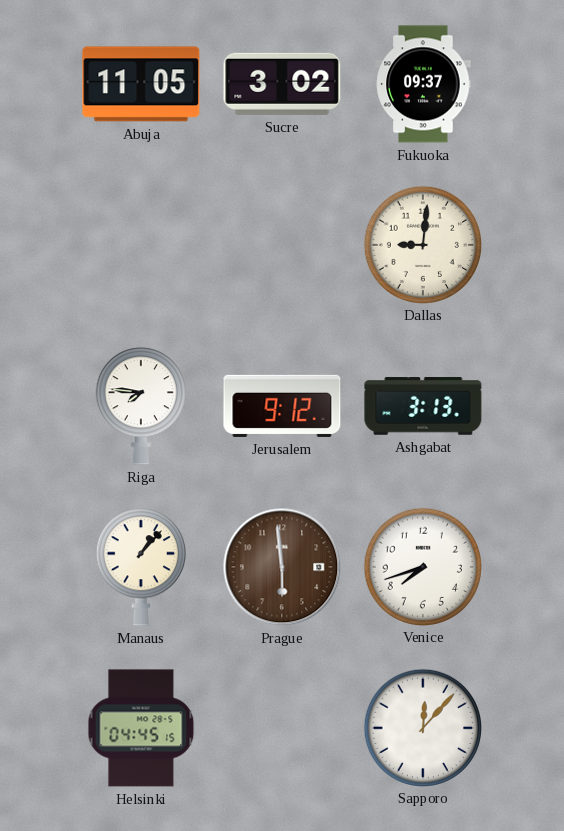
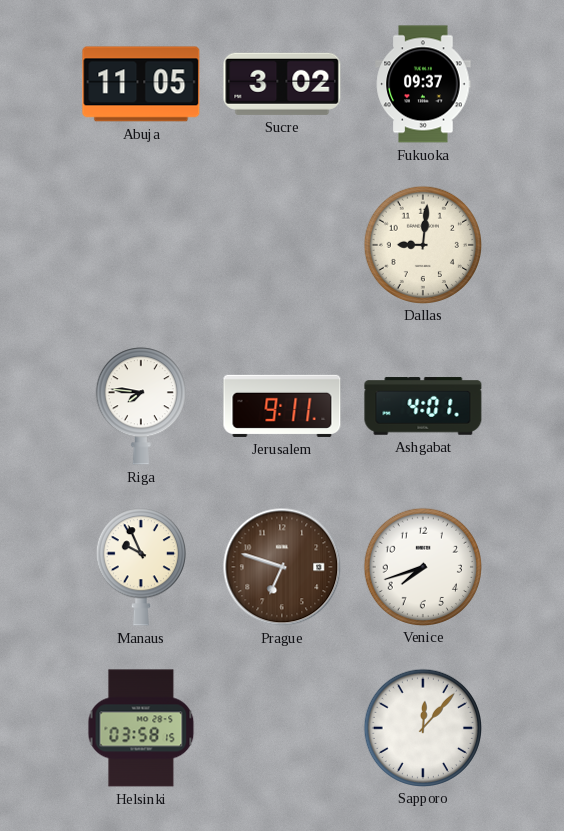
Jerusalem: 9:12 -> 9:11
Ashgabat: 3:13 -> 4:01
Manaus: 1:07 -> 9:56
Prague: 5:59 -> 6:48
Helsinki: 04:45 -> 03:58
